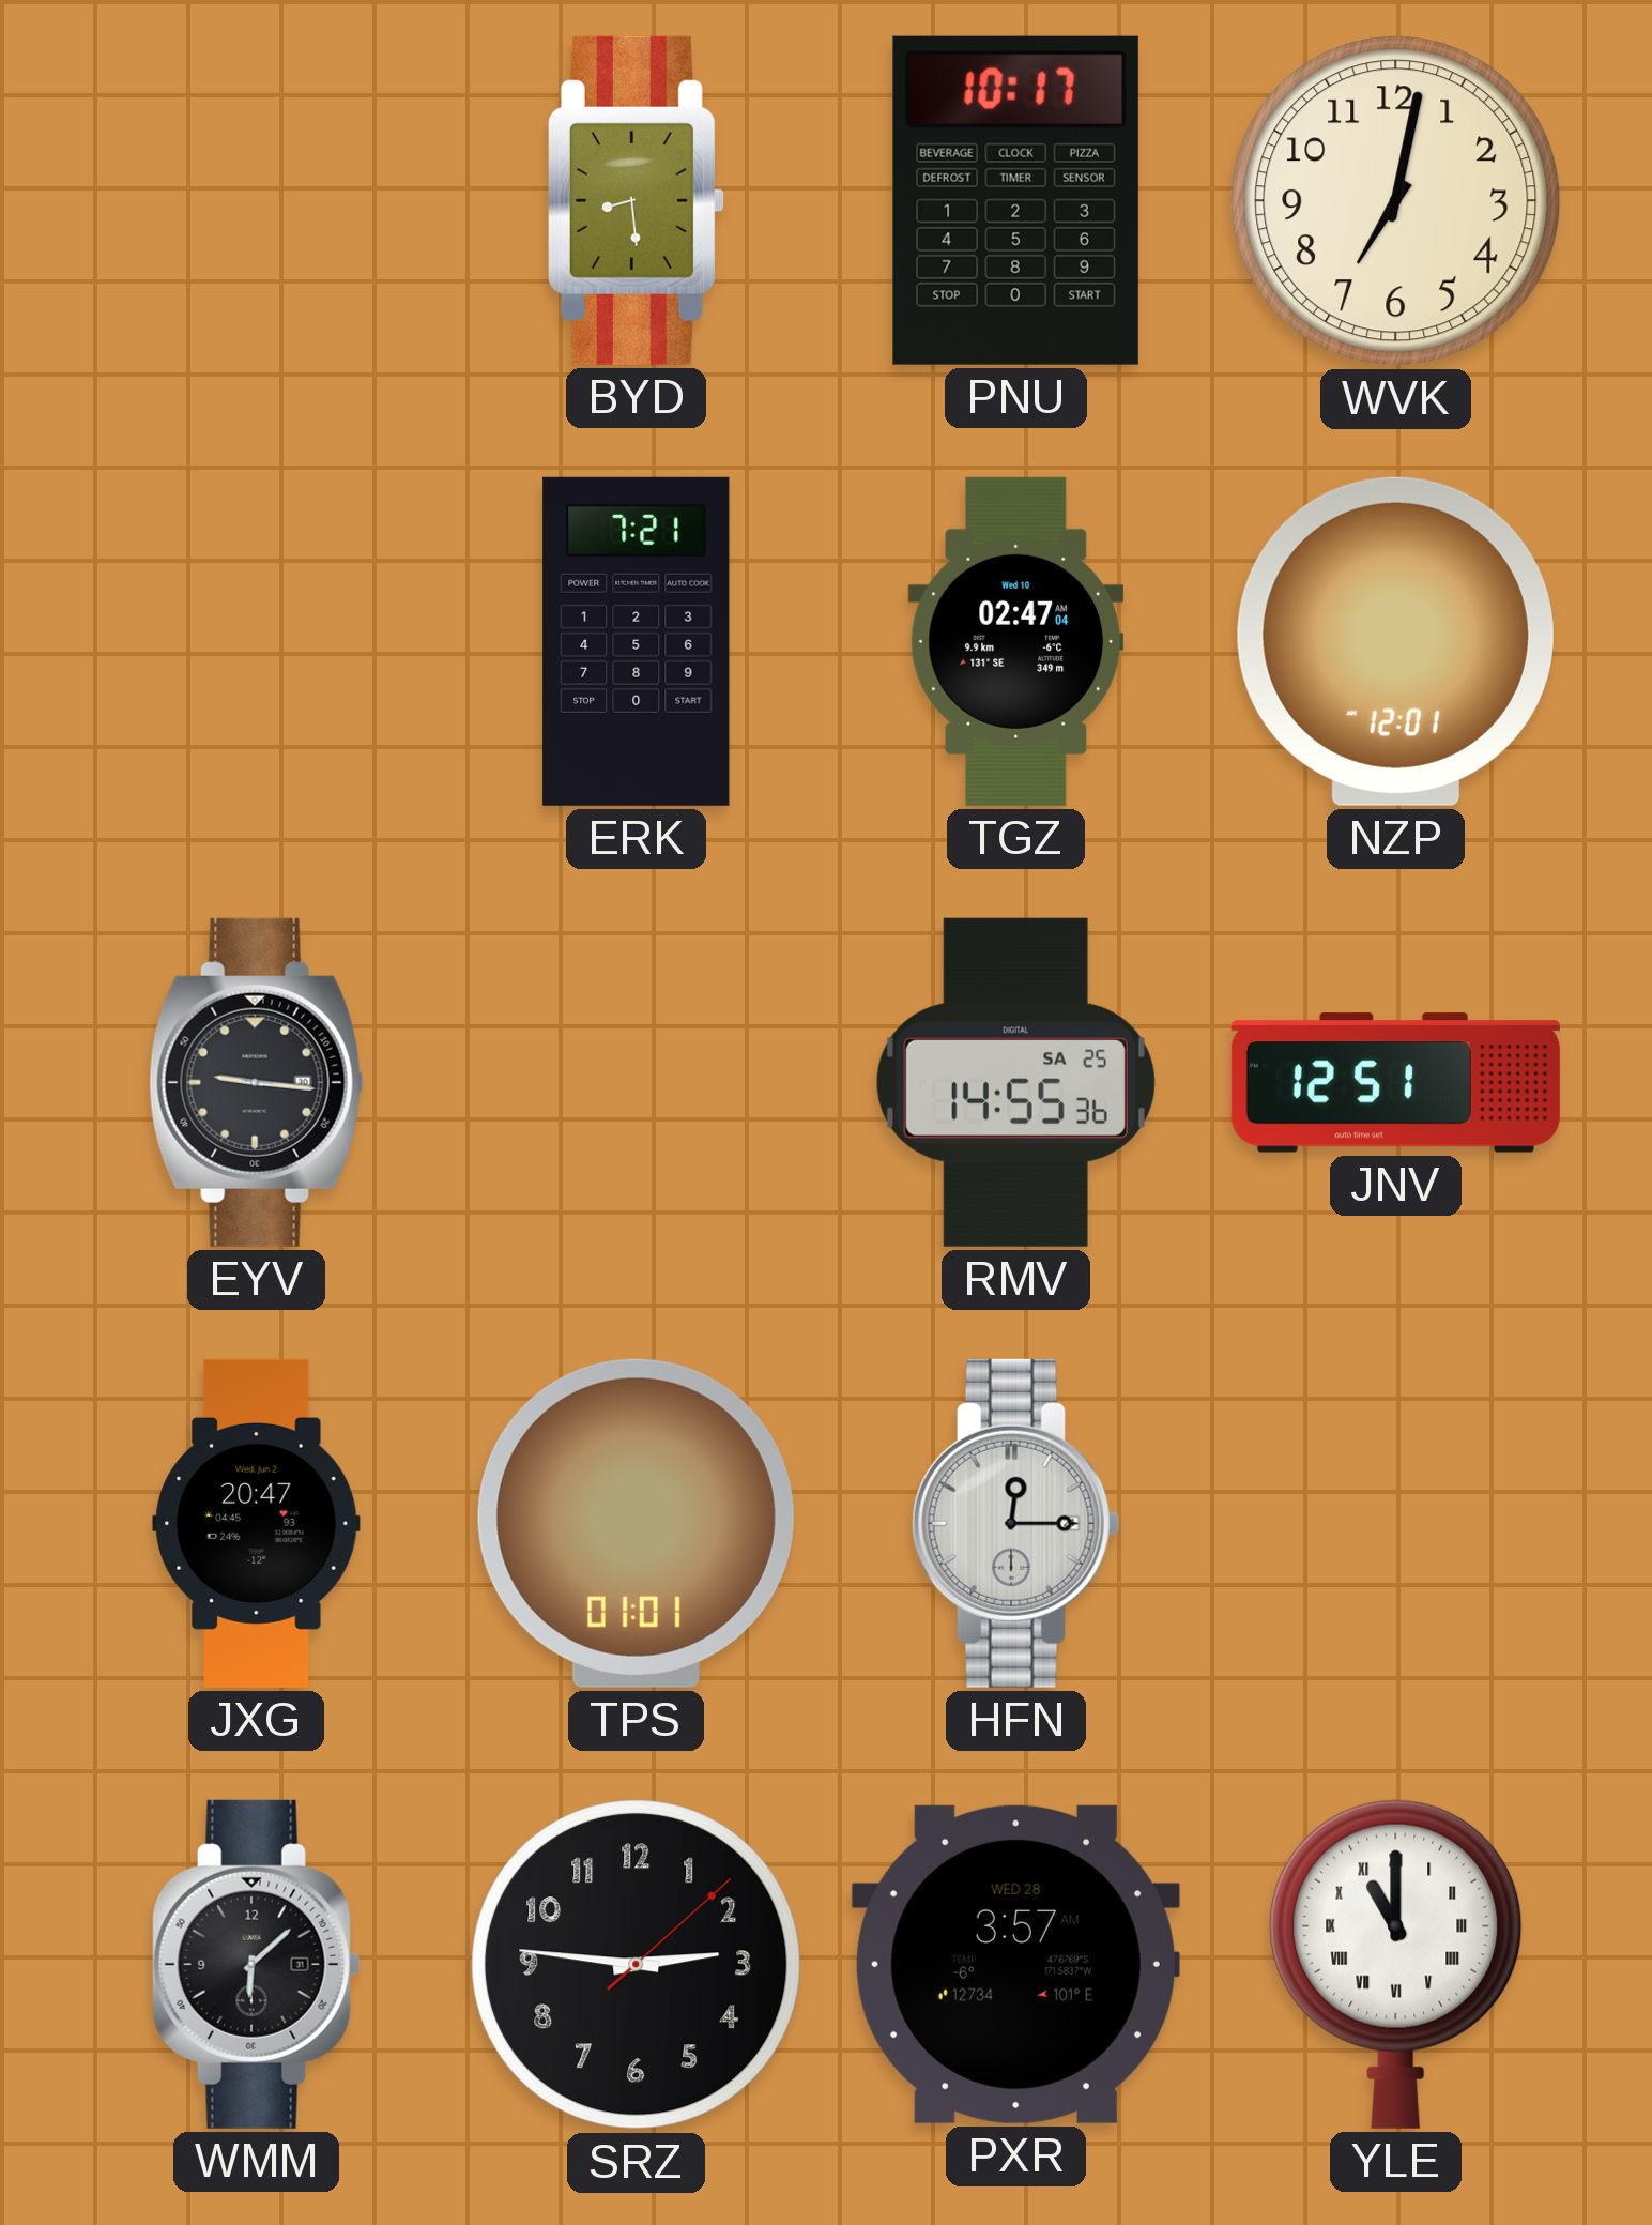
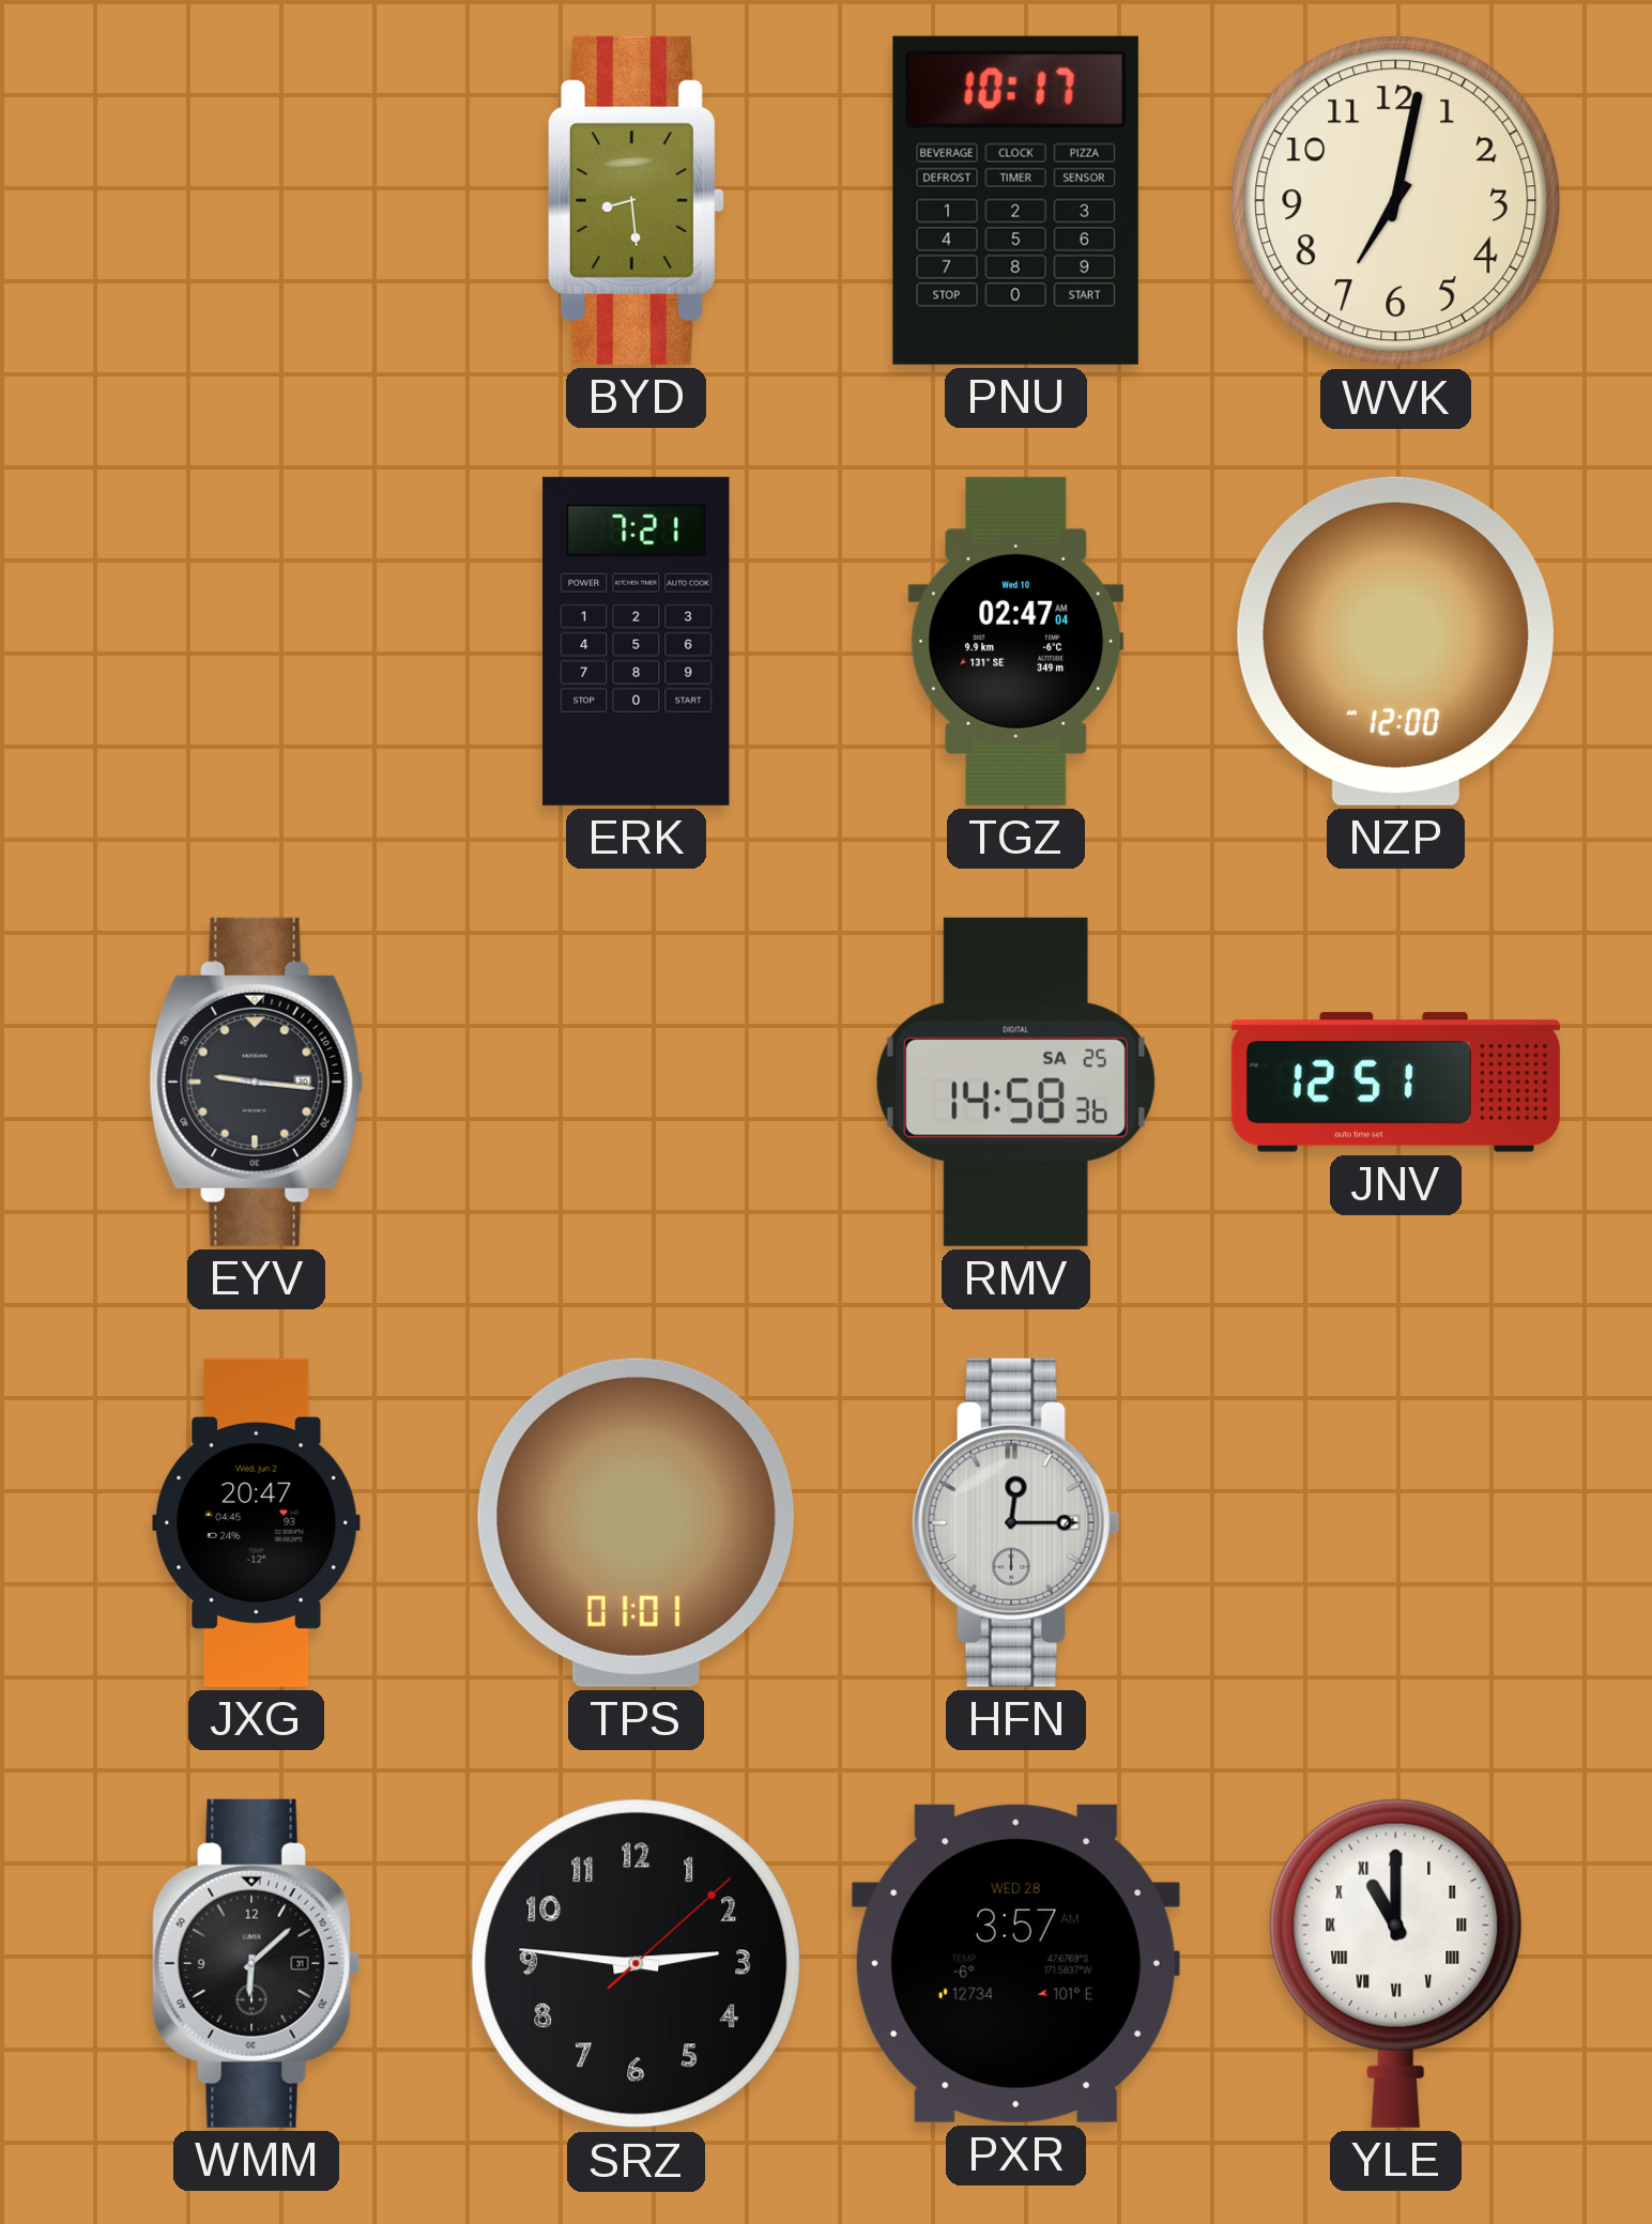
NZP: 12:01 -> 12:00
RMV: 14:55 -> 14:58
